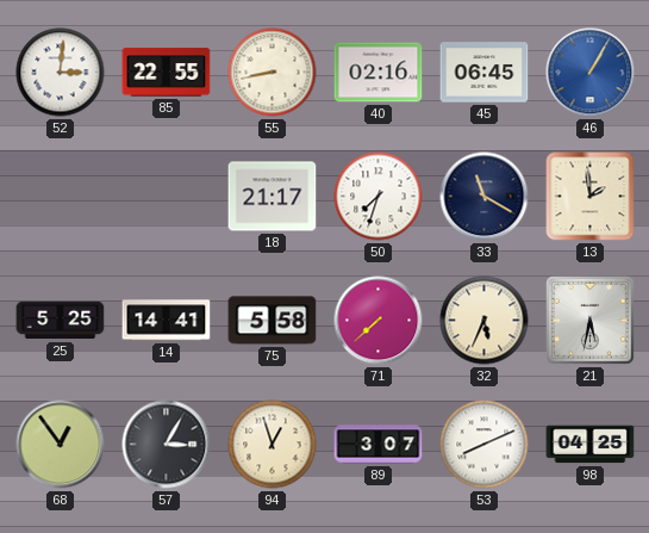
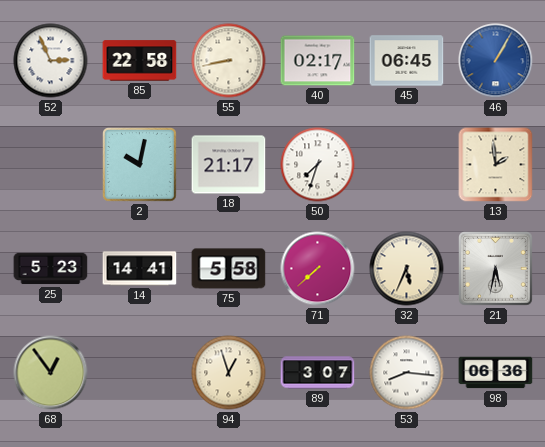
52: 3:01 -> 2:56
85: 22:55 -> 22:58
40: 02:16 -> 02:17
2: none -> 10:02
33: 11:20 -> none
25: 5:25 -> 5:23
57: 3:05 -> none
53: 8:11 -> 8:16
98: 04:25 -> 06:36
